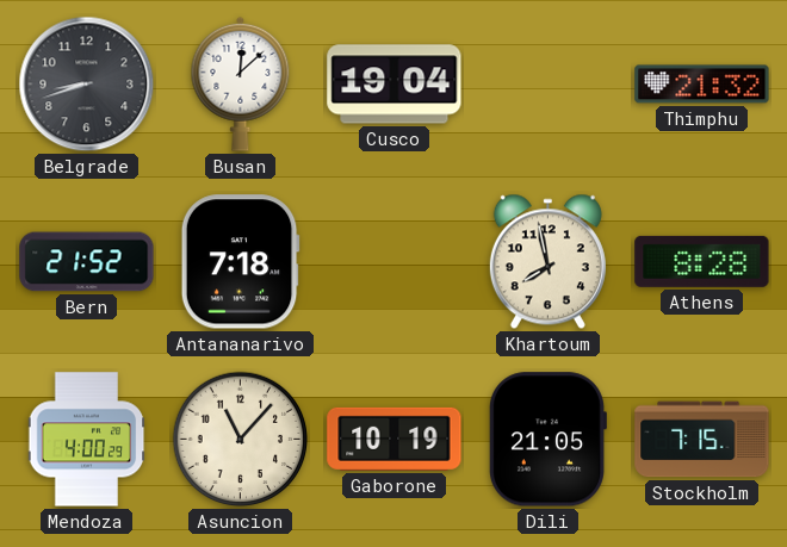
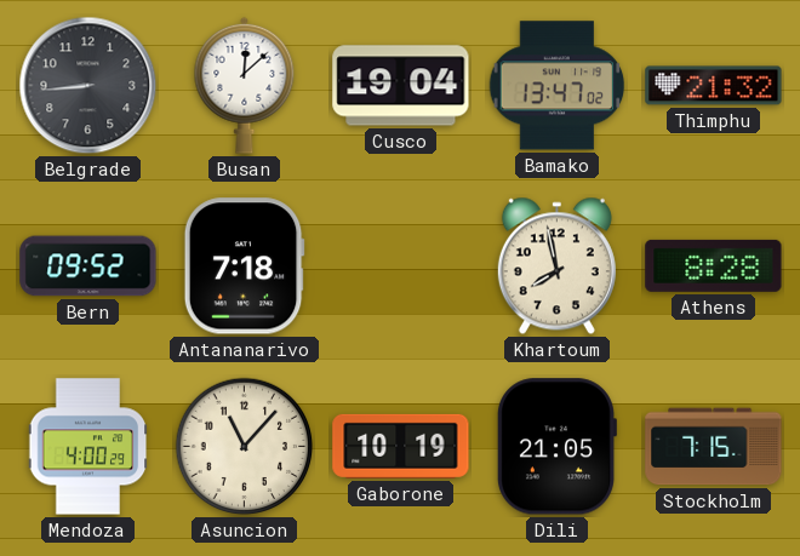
Belgrade: 8:42 -> 8:44
Bamako: none -> 13:47
Bern: 21:52 -> 09:52
